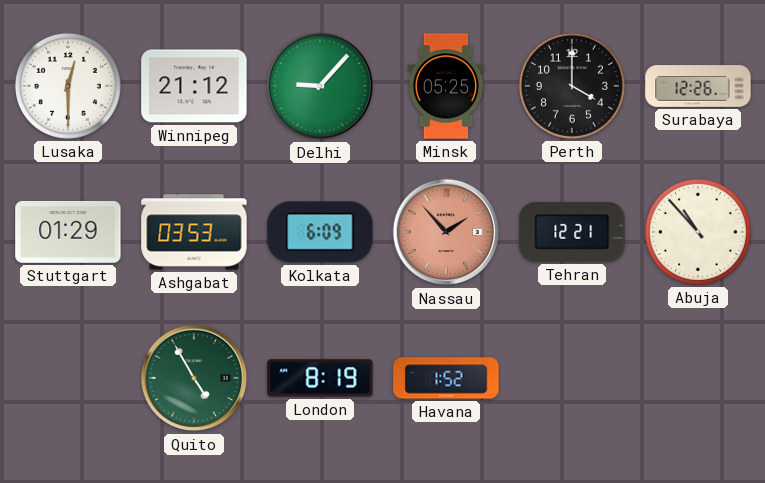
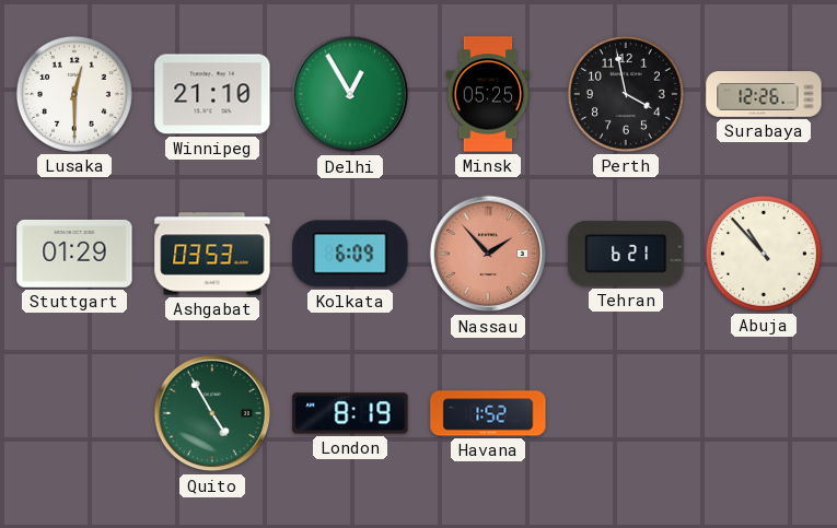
Winnipeg: 21:12 -> 21:10
Delhi: 9:07 -> 12:55
Perth: 4:00 -> 3:58
Tehran: 12:21 -> 6:21
